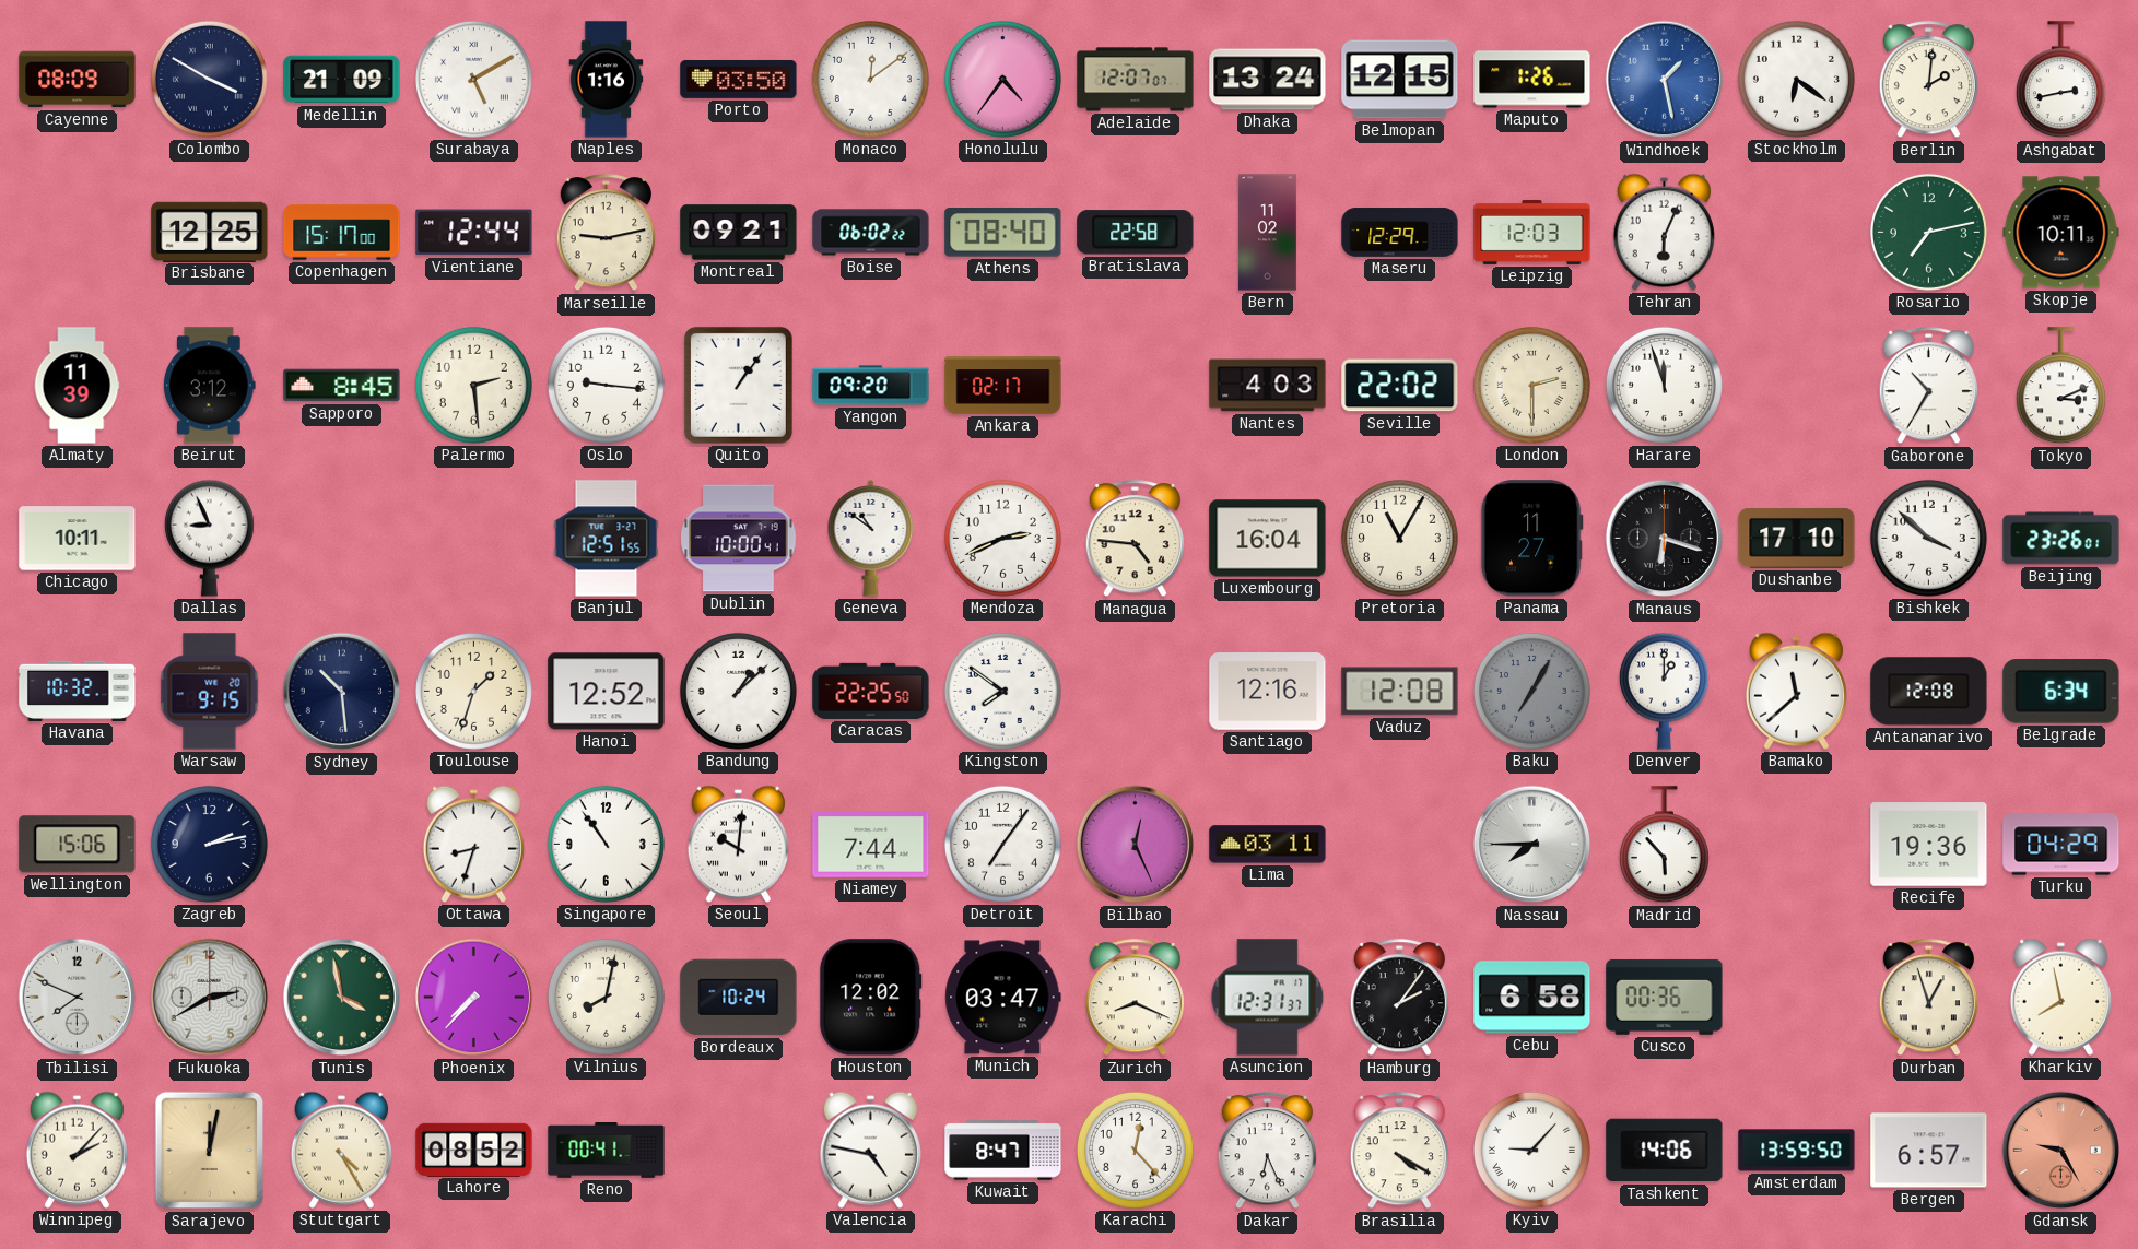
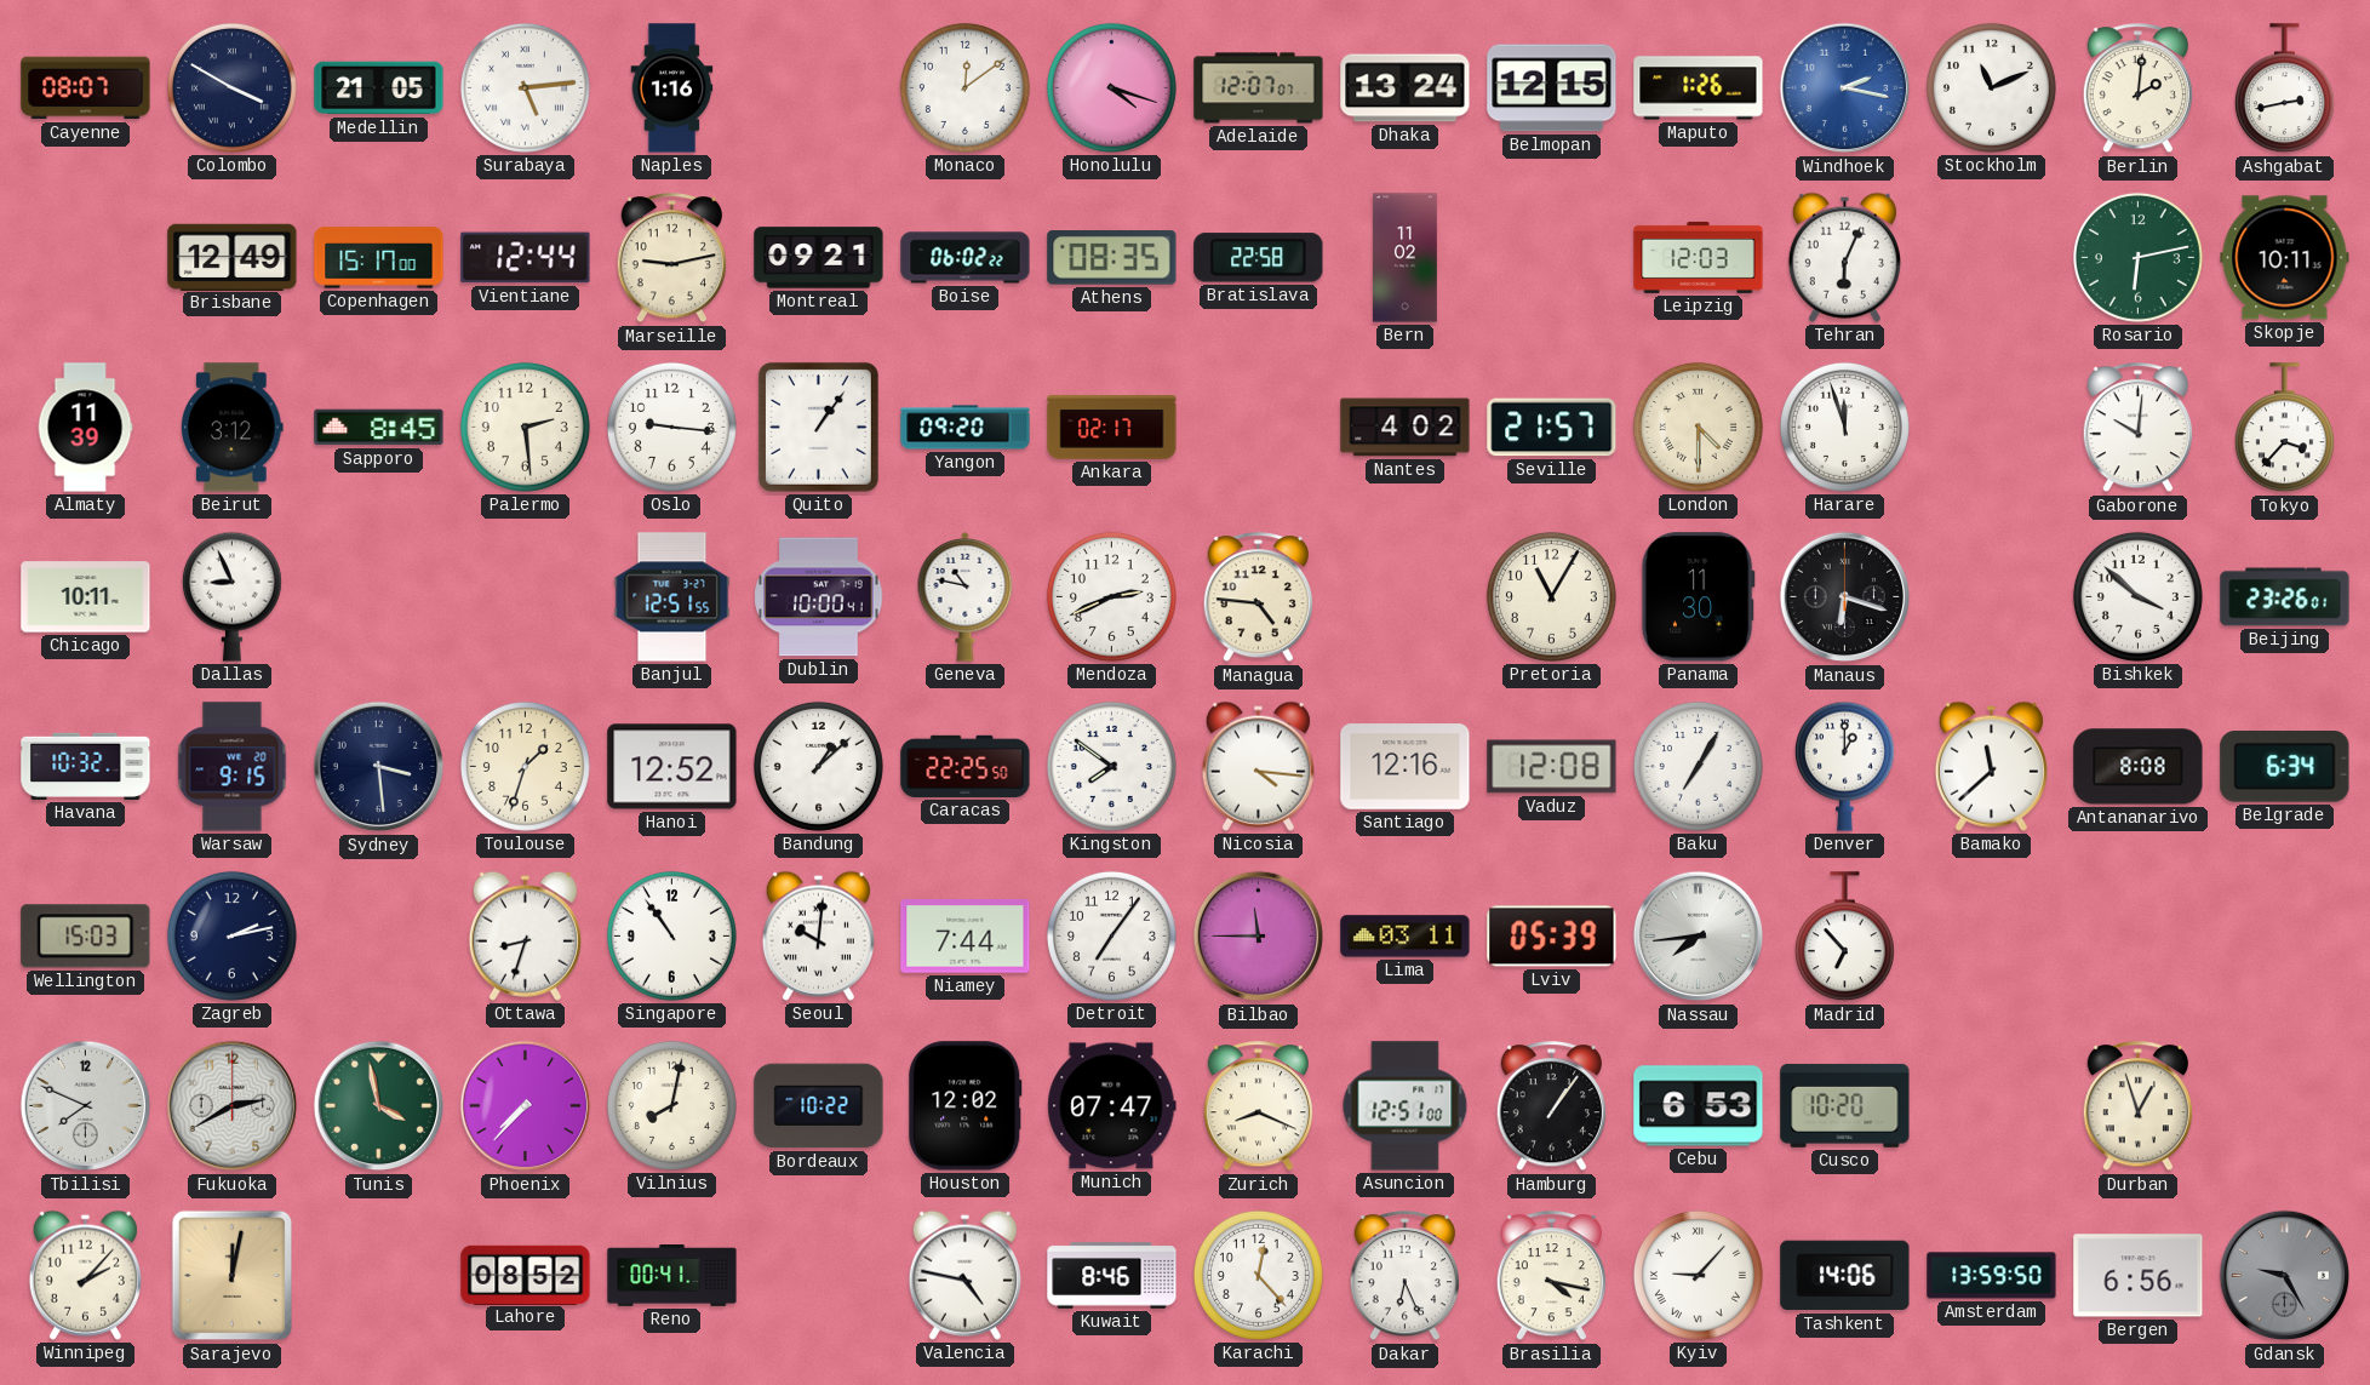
Cayenne: 08:09 -> 08:07
Medellin: 21:09 -> 21:05
Surabaya: 5:10 -> 5:14
Porto: 03:50 -> none
Honolulu: 4:36 -> 4:18
Windhoek: 1:28 -> 2:17
Stockholm: 6:21 -> 11:11
Brisbane: 12:25 -> 12:49
Athens: 08:40 -> 08:35
Maseru: 12:29 -> none
Rosario: 7:13 -> 6:13
Nantes: 4:03 -> 4:02
Seville: 22:02 -> 21:57
London: 2:30 -> 4:30
Gaborone: 10:35 -> 10:01
Tokyo: 3:11 -> 3:37
Geneva: 10:51 -> 10:47
Luxembourg: 16:04 -> none
Panama: 11:27 -> 11:30
Dushanbe: 17:10 -> none
Sydney: 10:29 -> 3:29
Nicosia: none -> 4:16
Baku dial: grey -> white
Antananarivo: 12:08 -> 8:08
Wellington: 15:06 -> 15:03
Bilbao: 12:26 -> 11:45
Lviv: none -> 05:39
Nassau: 7:45 -> 7:44
Madrid: 5:53 -> 6:53
Recife: 19:36 -> none
Turku: 04:29 -> none
Bordeaux: 10:24 -> 10:22
Munich: 03:47 -> 07:47
Asuncion: 12:31 -> 12:51
Hamburg: 2:06 -> 1:06
Cebu: 6:58 -> 6:53
Cusco: 00:36 -> 10:20
Kharkiv: 7:58 -> none
Stuttgart: 4:25 -> none
Kuwait: 8:47 -> 8:46
Brasilia: 4:20 -> 4:17
Bergen: 6:57 -> 6:56
Gdansk dial: salmon -> grey
